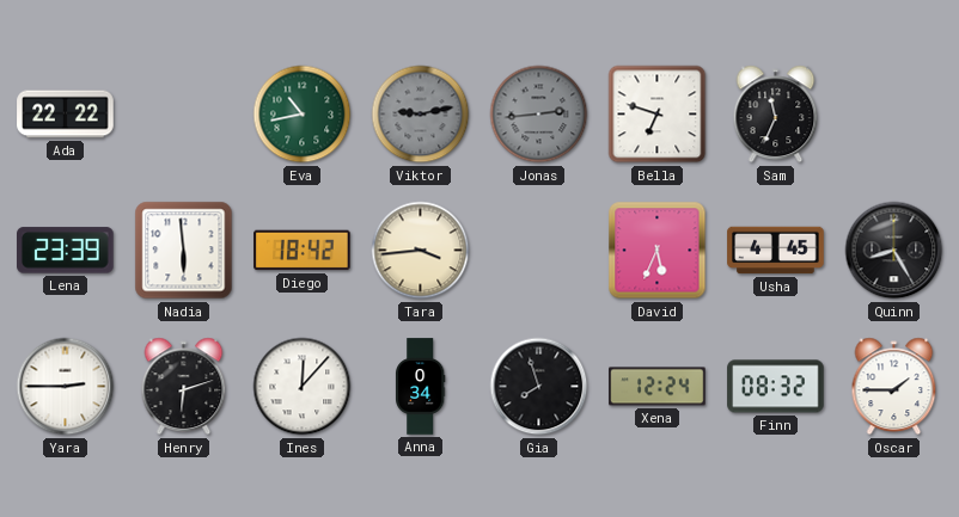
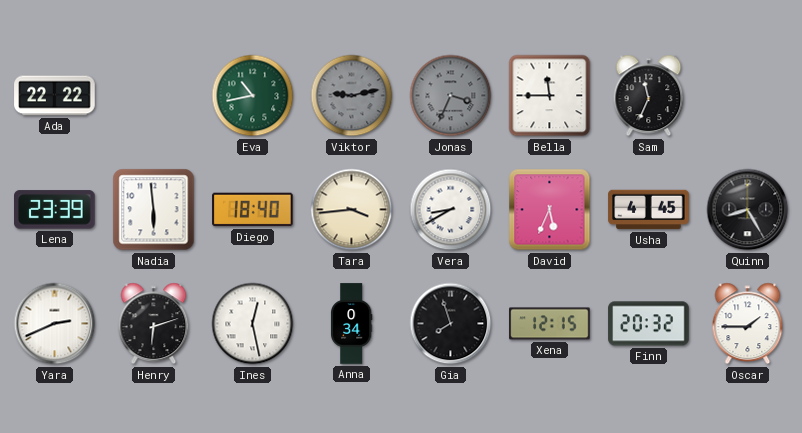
Jonas: 2:44 -> 3:34
Bella: 6:48 -> 11:45
Diego: 18:42 -> 18:40
Vera: none -> 8:40
Yara: 2:45 -> 2:41
Ines: 12:07 -> 12:28
Xena: 12:24 -> 12:15
Finn: 08:32 -> 20:32
